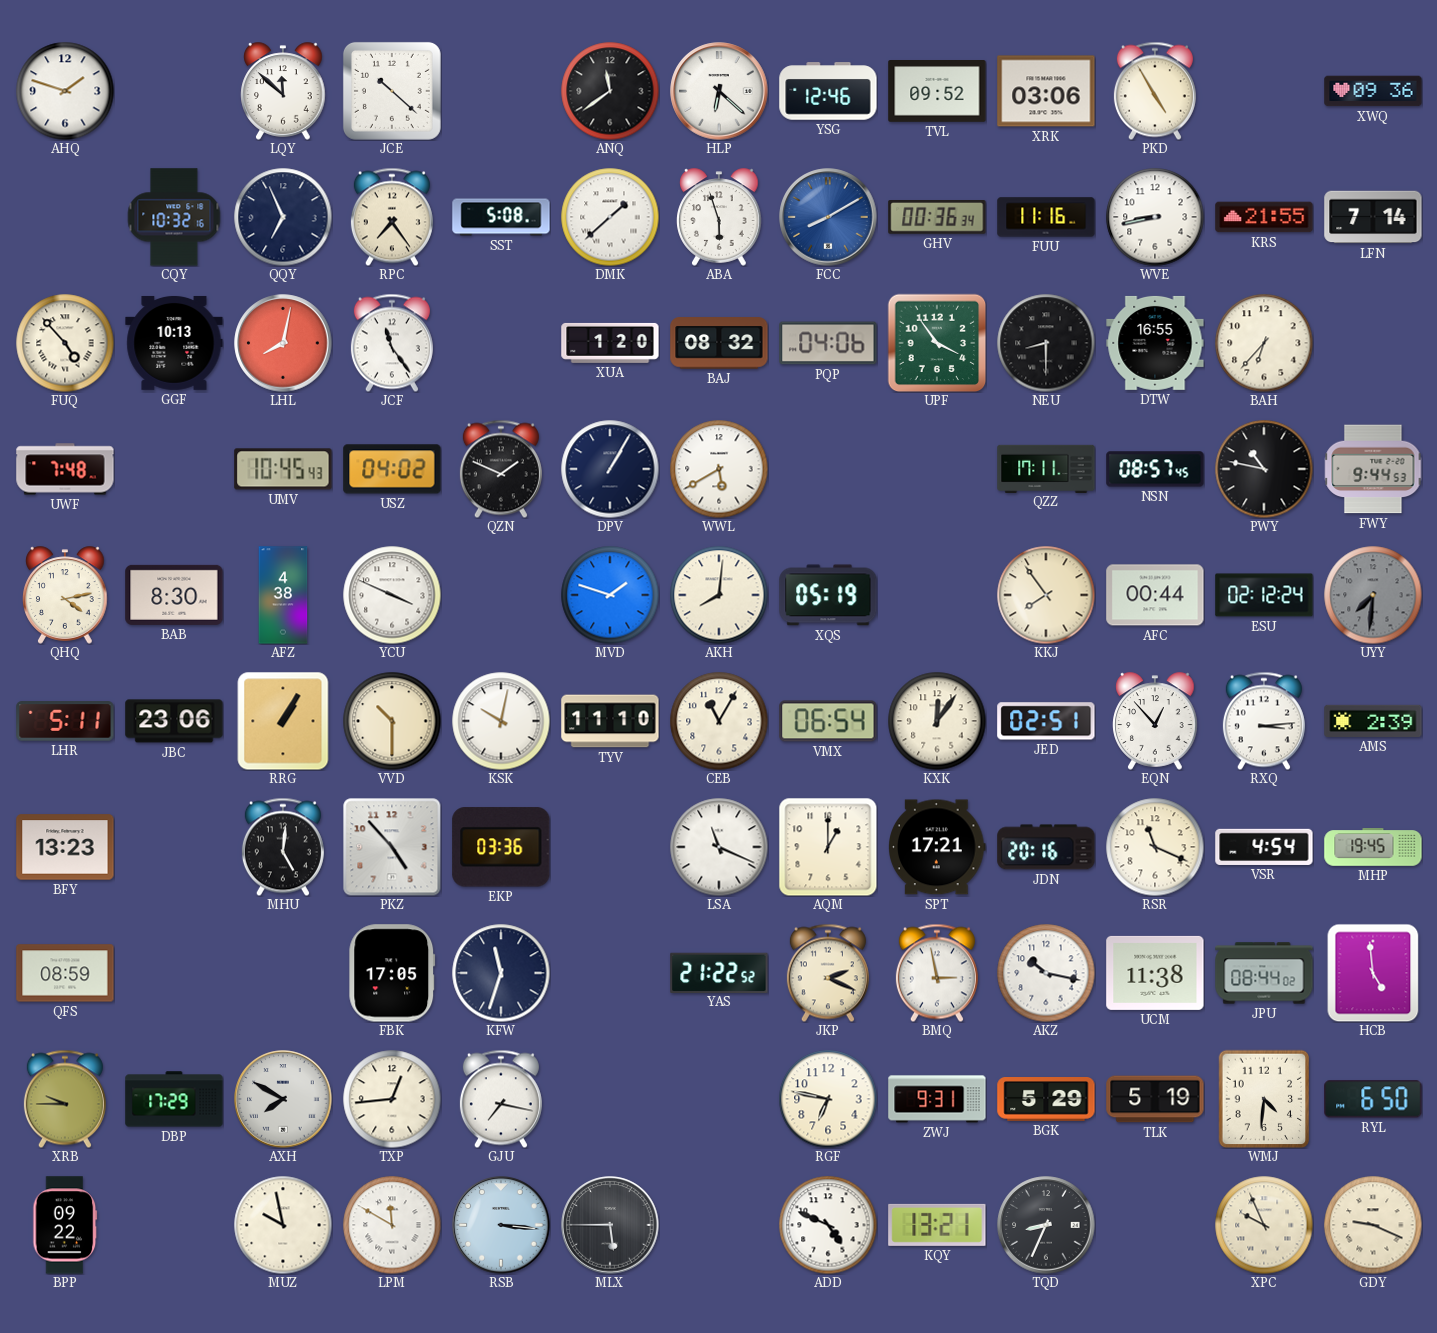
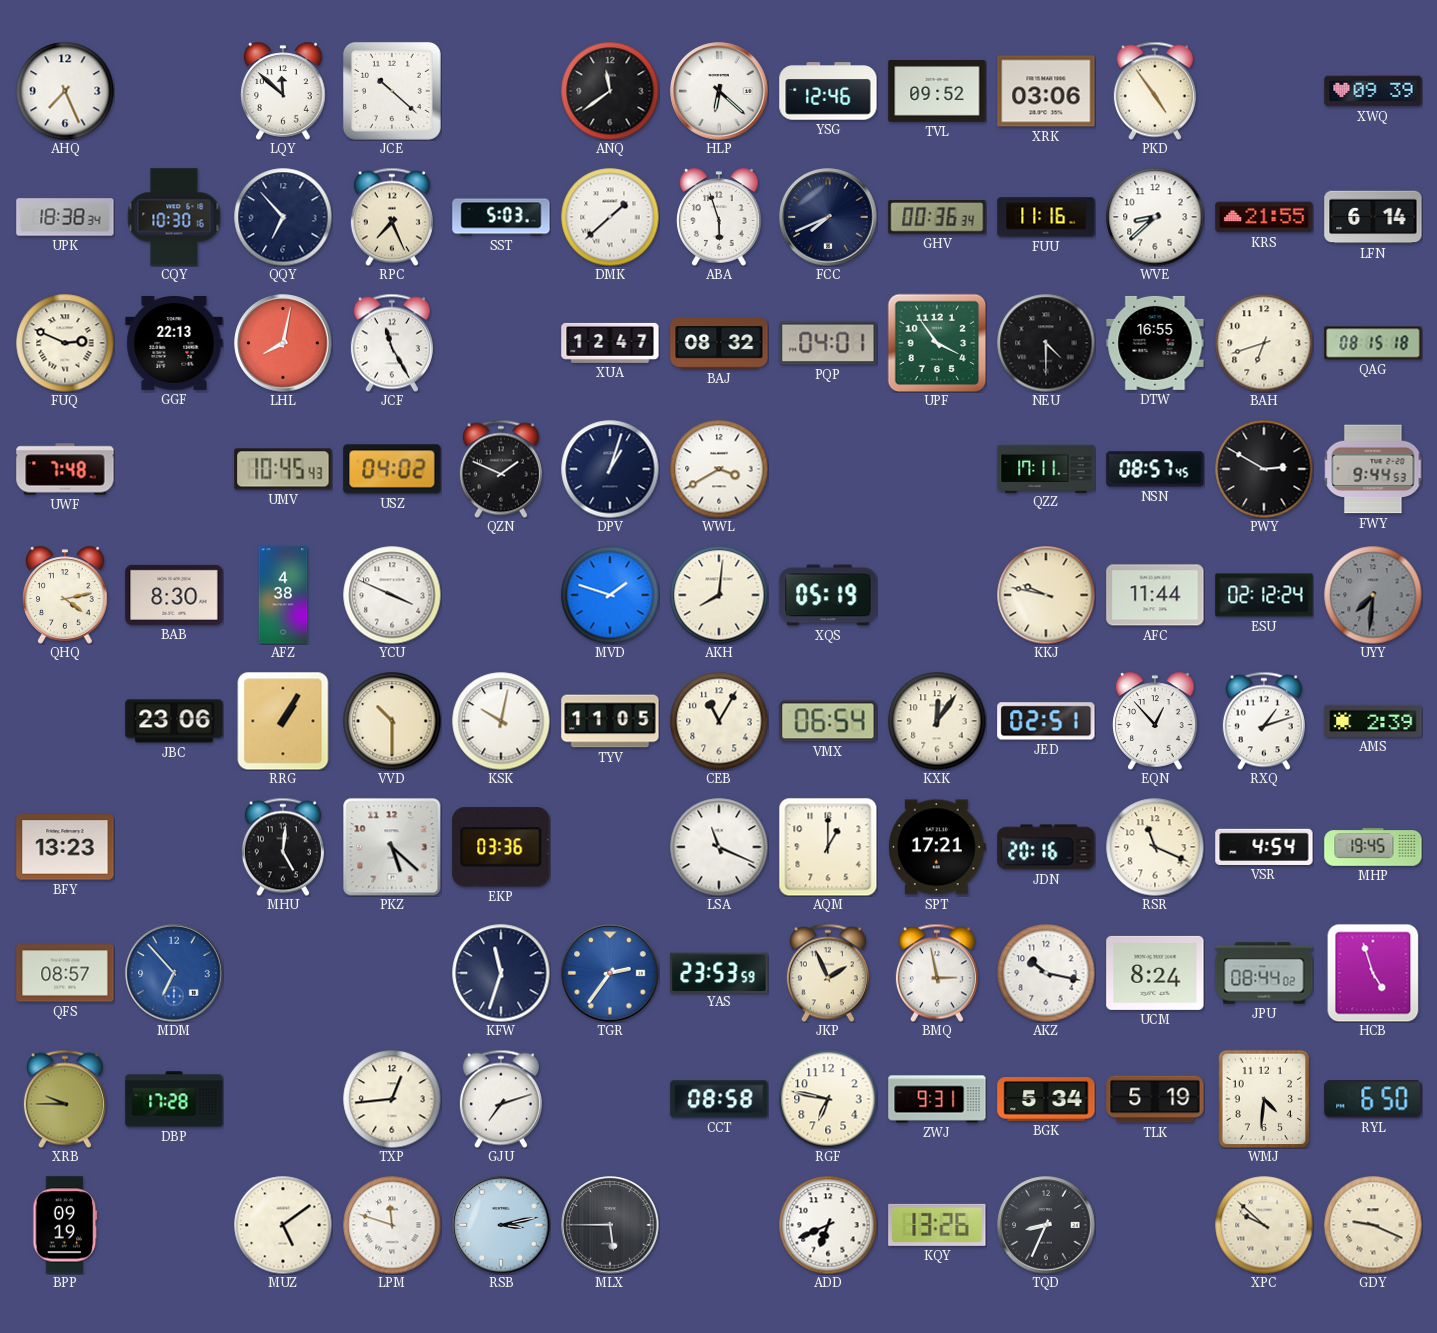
AHQ: 1:48 -> 7:26
PKD: 4:55 -> 4:54
XWQ: 09:36 -> 09:39
UPK: none -> 18:38
CQY: 10:32 -> 10:30
QQY: 6:56 -> 6:53
RPC: 7:24 -> 7:26
SST: 5:08 -> 5:03
FCC: 8:10 -> 7:41
FCC dial: blue -> navy
WVE: 8:43 -> 8:38
LFN: 7:14 -> 6:14
FUQ: 4:53 -> 2:49
GGF: 10:13 -> 22:13
JCF: 11:24 -> 11:25
XUA: 1:20 -> 12:47
PQP: 04:06 -> 04:01
NEU: 8:30 -> 4:30
BAH: 6:37 -> 6:42
QAG: none -> 08:15
DPV: 1:05 -> 1:03
WWL: 5:40 -> 3:40
PWY: 10:47 -> 2:50
KKJ: 7:54 -> 9:47
AFC: 00:44 -> 11:44
LHR: 5:11 -> none
TYV: 11:10 -> 11:05
RXQ: 3:14 -> 1:12
PKZ: 4:53 -> 5:22
QFS: 08:59 -> 08:57
MDM: none -> 6:53
FBK: 17:05 -> none
TGR: none -> 2:36
YAS: 21:22 -> 23:53
JKP: 2:19 -> 1:56
UCM: 11:38 -> 8:24
HCB: 4:59 -> 4:57
DBP: 17:29 -> 17:28
AXH: 7:50 -> none
GJU: 7:17 -> 7:12
CCT: none -> 08:58
BGK: 5:29 -> 5:34
BPP: 09:22 -> 09:19
MUZ: 9:58 -> 5:09
LPM: 11:50 -> 11:48
RSB: 3:16 -> 3:13
ADD: 4:49 -> 6:41
KQY: 13:21 -> 13:26
XPC: 9:56 -> 9:52
